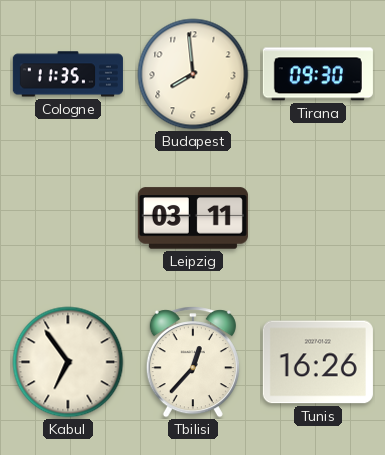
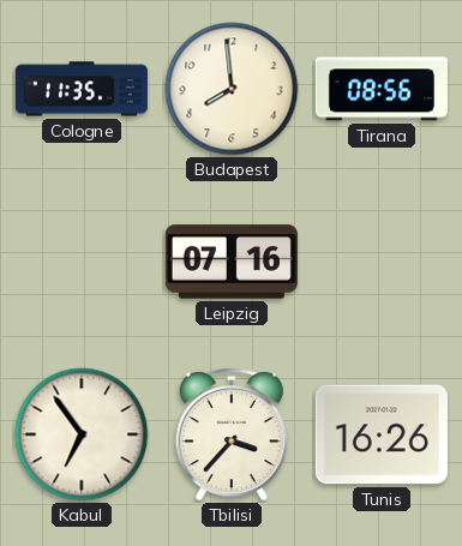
Tirana: 09:30 -> 08:56
Leipzig: 03:11 -> 07:16
Tbilisi: 12:37 -> 3:37
